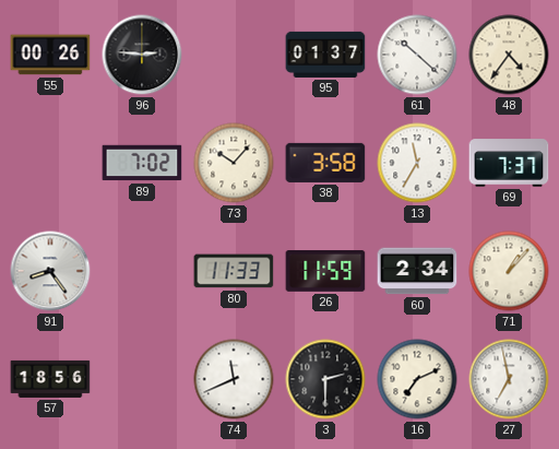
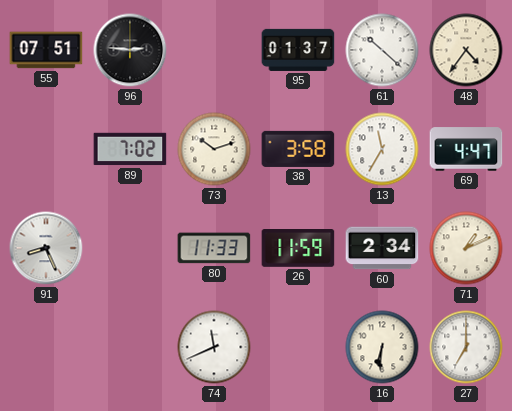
55: 00:26 -> 07:51
73: 10:07 -> 10:12
69: 7:37 -> 4:47
91: 8:24 -> 8:26
71: 1:07 -> 1:11
57: 18:56 -> none
3: 2:30 -> none
16: 7:11 -> 6:31
27: 6:58 -> 7:00
